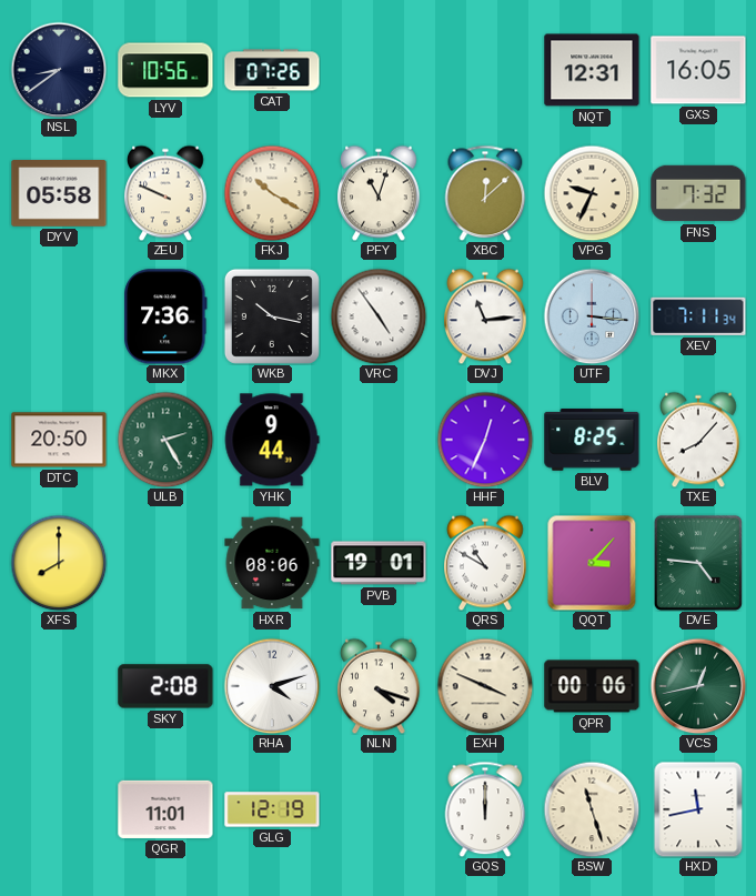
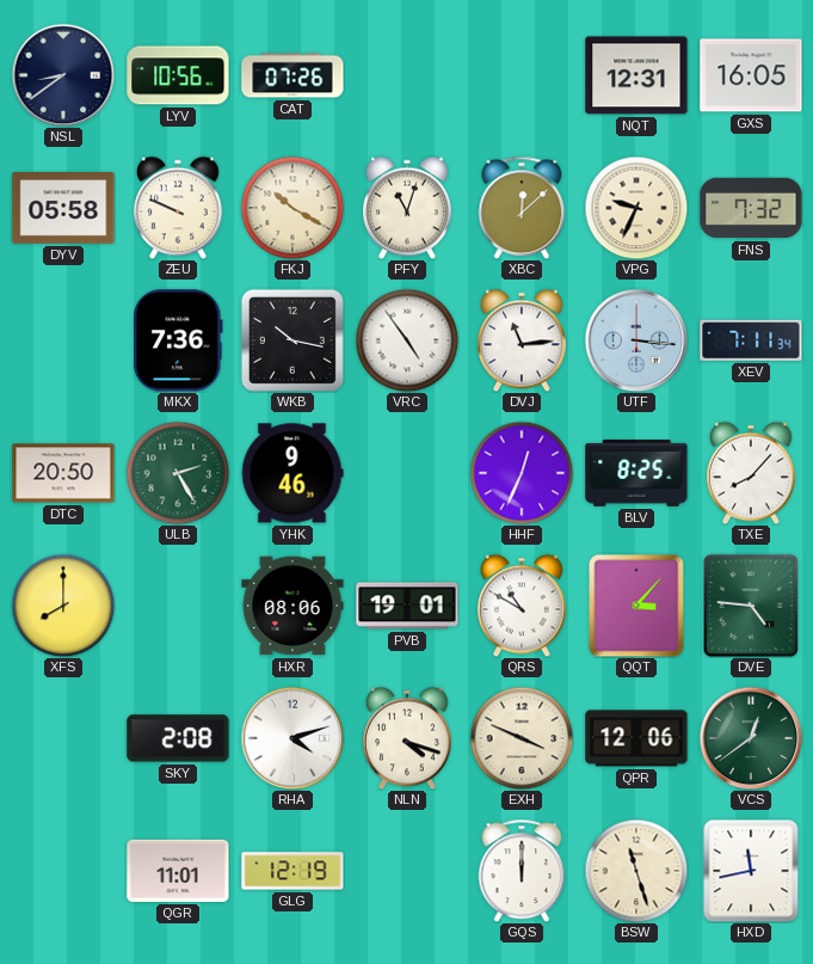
YHK: 9:44 -> 9:46
QPR: 00:06 -> 12:06
VCS: 12:43 -> 12:39
